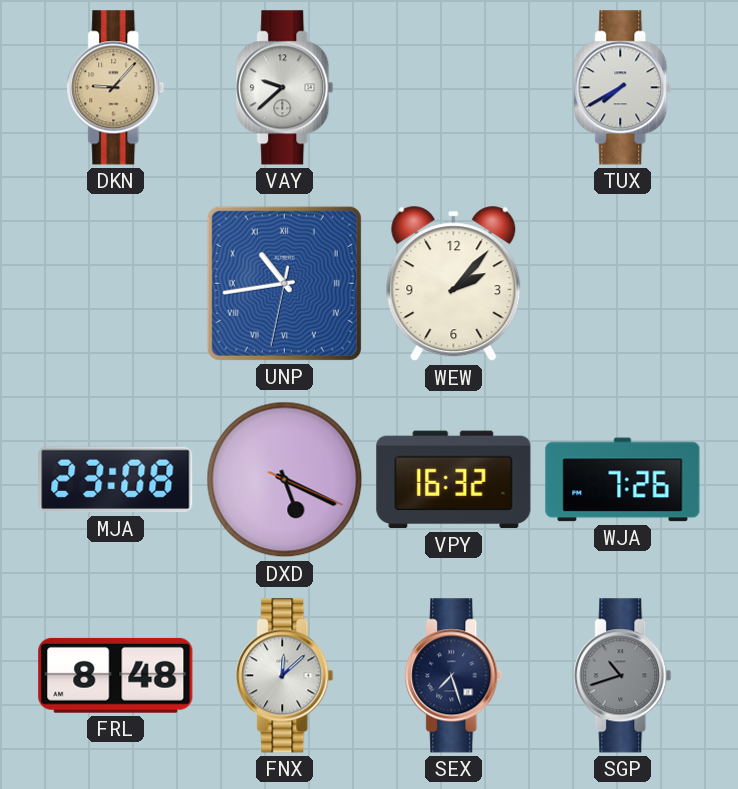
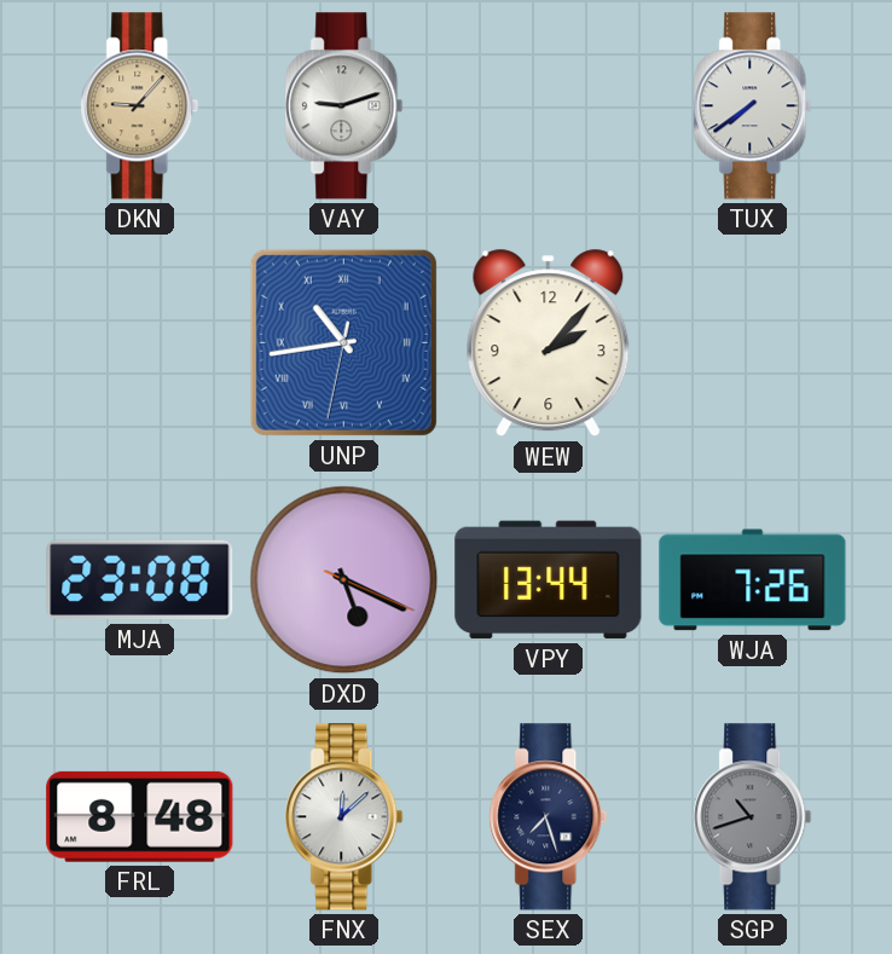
VAY: 9:38 -> 9:12
TUX: 7:40 -> 7:39
VPY: 16:32 -> 13:44
